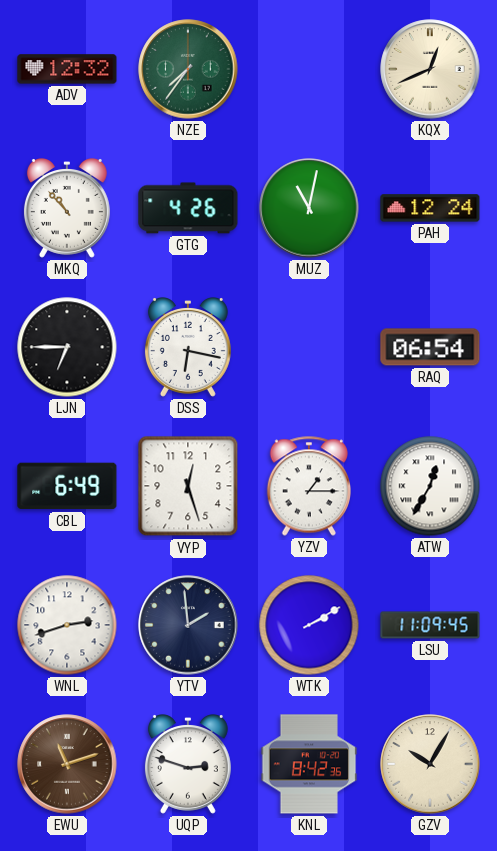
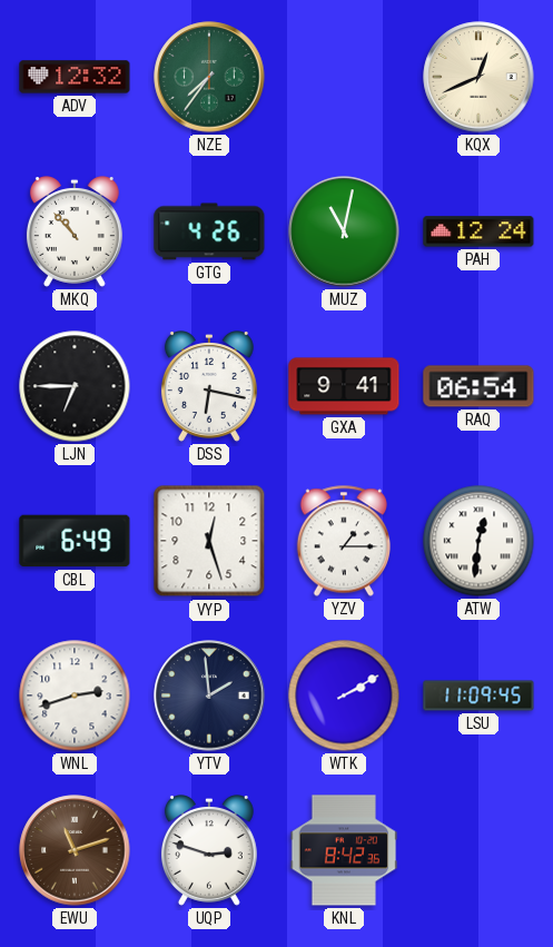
GXA: none -> 9:41
ATW: 12:35 -> 12:31
GZV: 10:05 -> none
